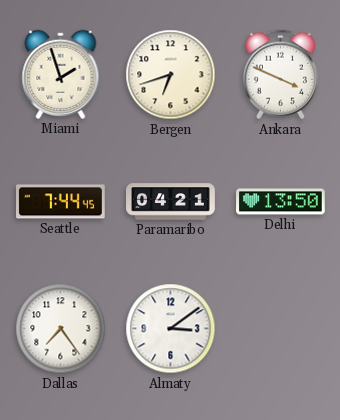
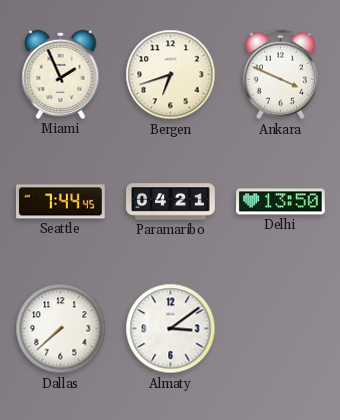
Miami: 1:57 -> 1:56
Dallas: 7:24 -> 7:38
